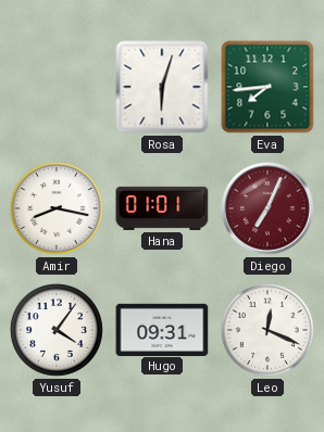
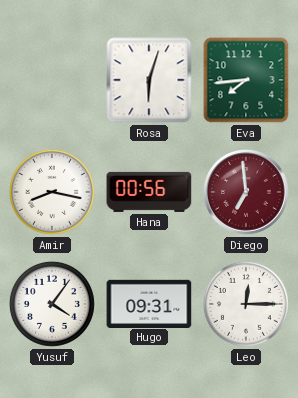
Hana: 01:01 -> 00:56
Diego: 7:04 -> 6:59
Leo: 12:19 -> 12:15
